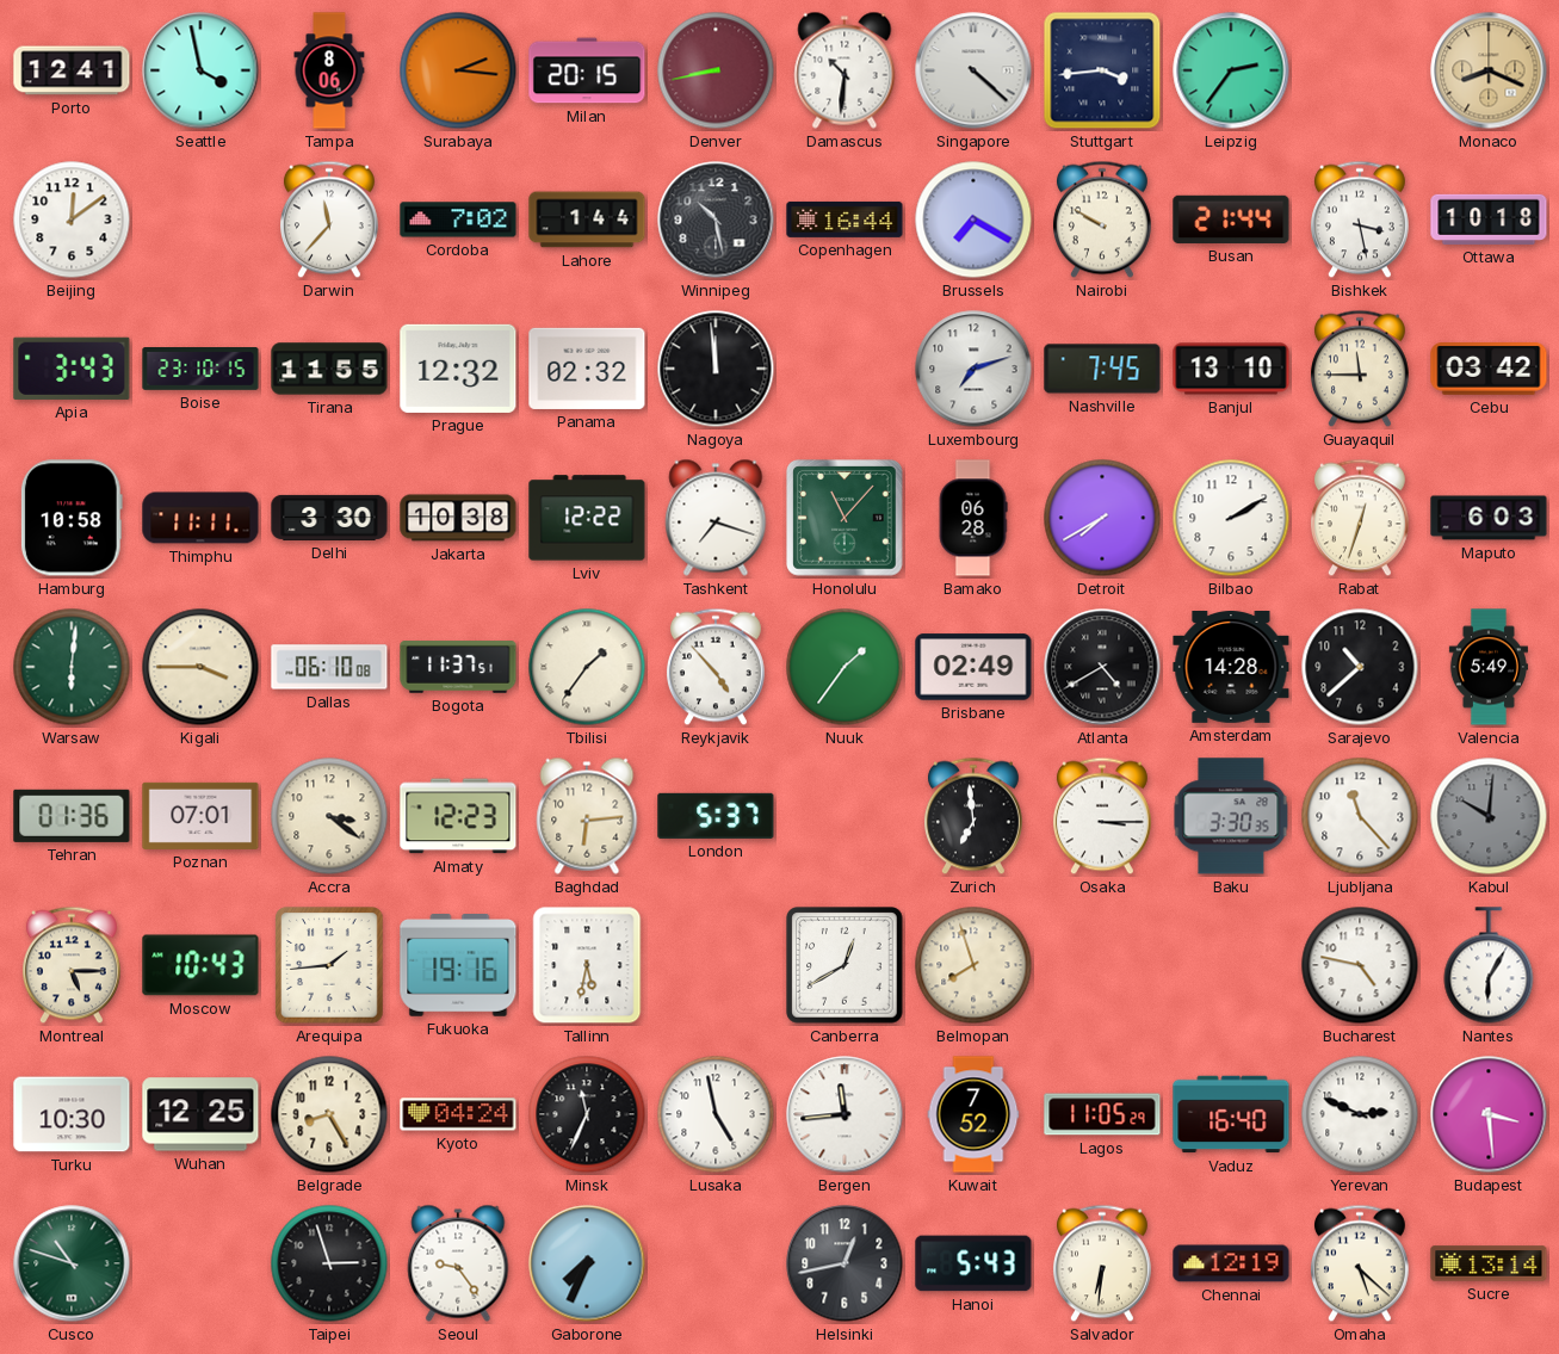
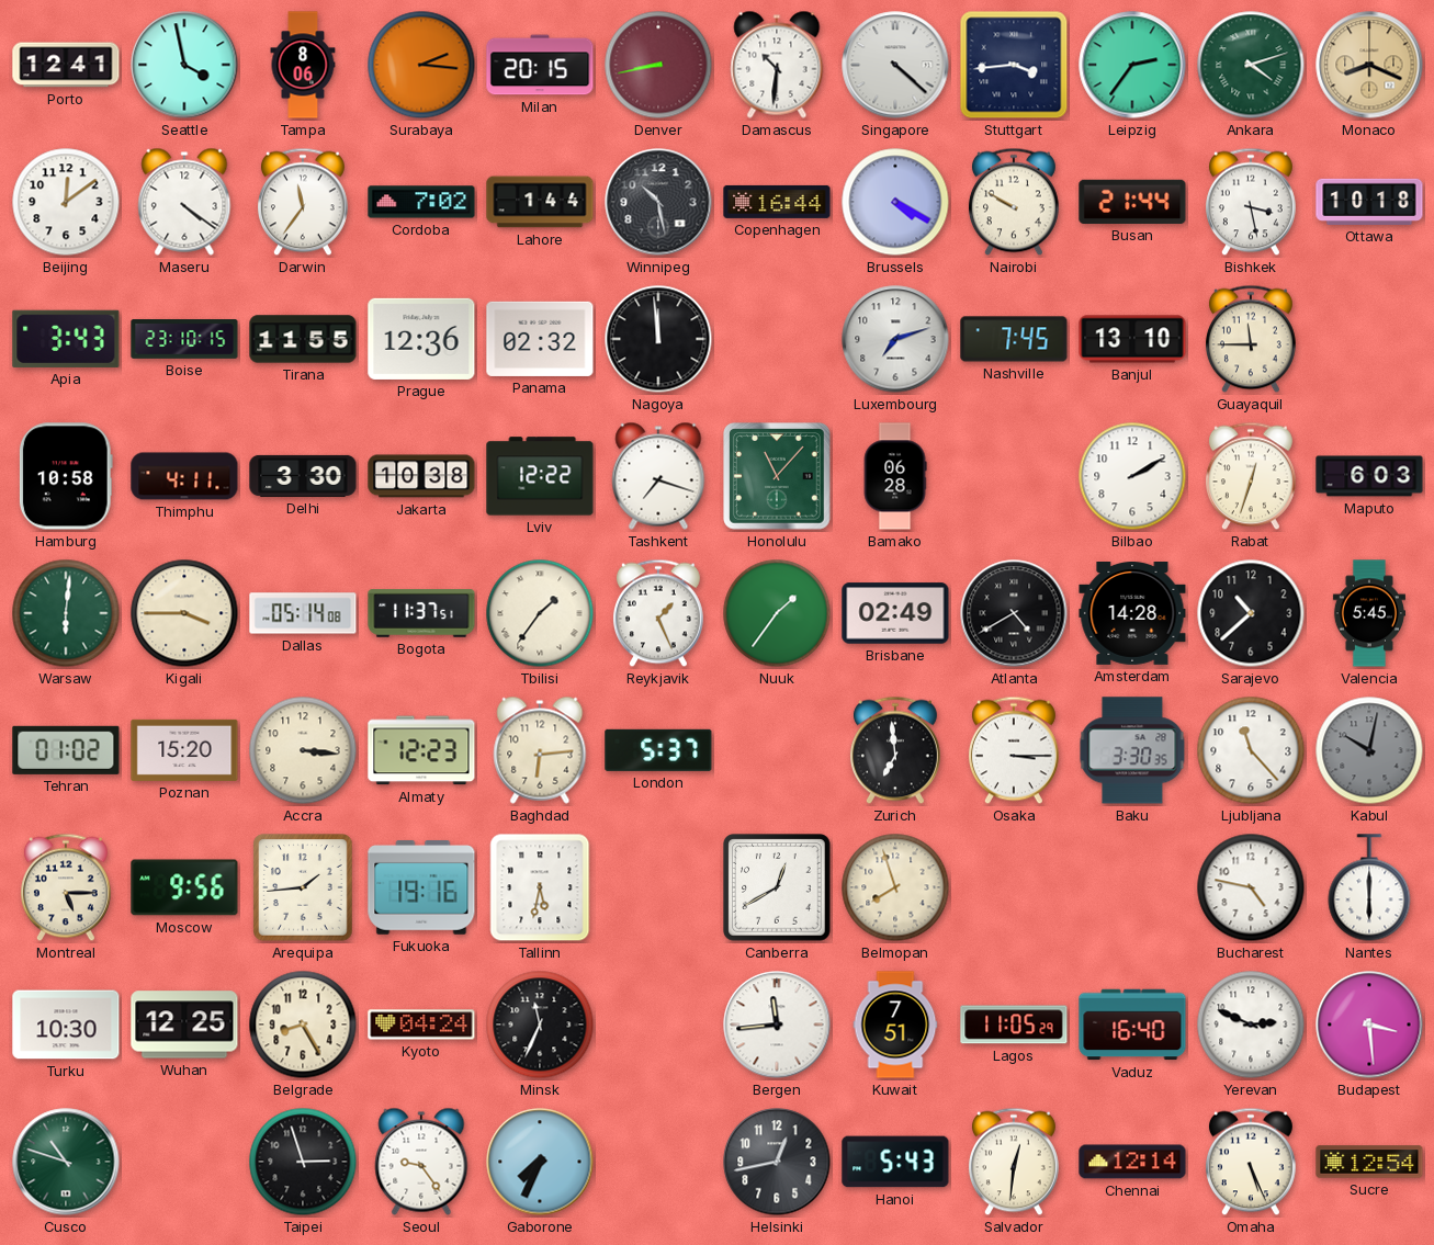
Ankara: none -> 4:12
Maseru: none -> 4:21
Darwin: 11:37 -> 11:36
Brussels: 7:20 -> 4:20
Prague: 12:32 -> 12:36
Cebu: 03:42 -> none
Thimphu: 11:11 -> 4:11
Detroit: 7:40 -> none
Dallas: 06:10 -> 05:14
Reykjavik: 4:53 -> 1:26
Valencia: 5:49 -> 5:45
Tehran: 01:36 -> 01:02
Poznan: 07:01 -> 15:20
Accra: 3:21 -> 3:16
Kabul: 10:01 -> 10:02
Moscow: 10:43 -> 9:56
Nantes: 6:05 -> 6:00
Lusaka: 4:58 -> none
Kuwait: 7:52 -> 7:51
Salvador: 6:31 -> 12:31
Chennai: 12:19 -> 12:14
Omaha: 5:22 -> 5:26
Sucre: 13:14 -> 12:54
